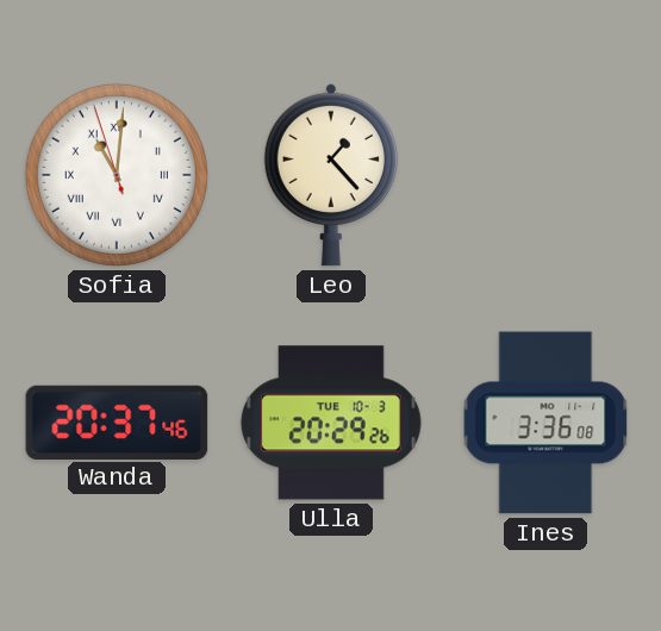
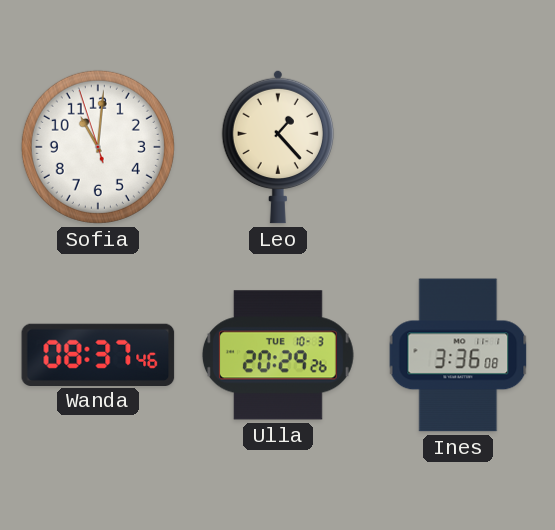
Sofia numerals: Roman -> Arabic
Wanda: 20:37 -> 08:37
